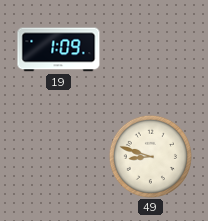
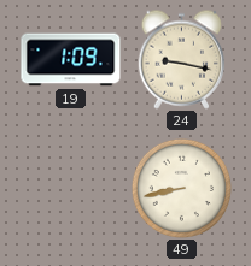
24: none -> 9:17
49: 8:48 -> 8:43
